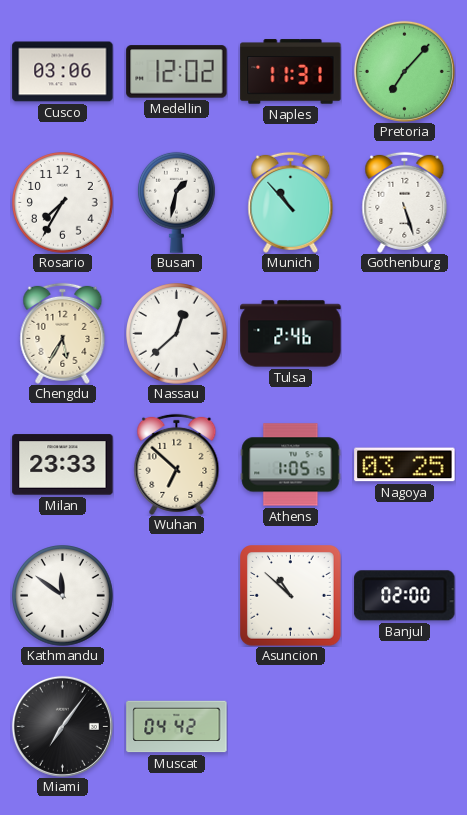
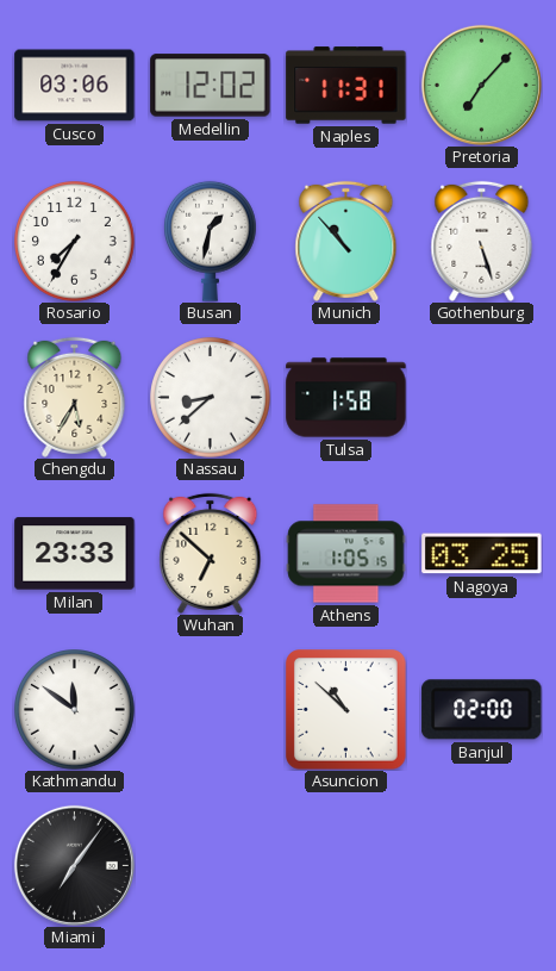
Nassau: 12:38 -> 8:38
Tulsa: 2:46 -> 1:58
Muscat: 04:42 -> none
